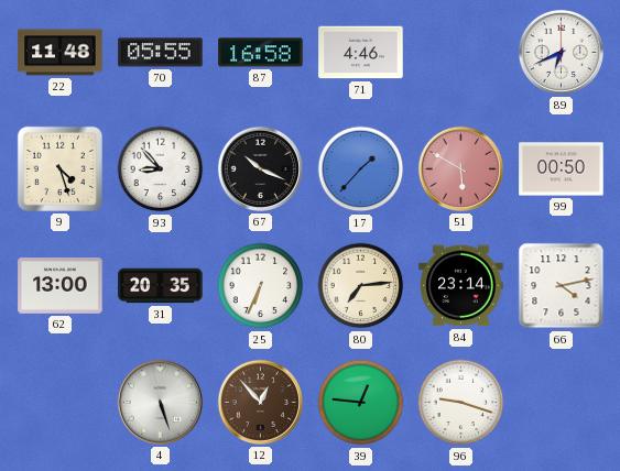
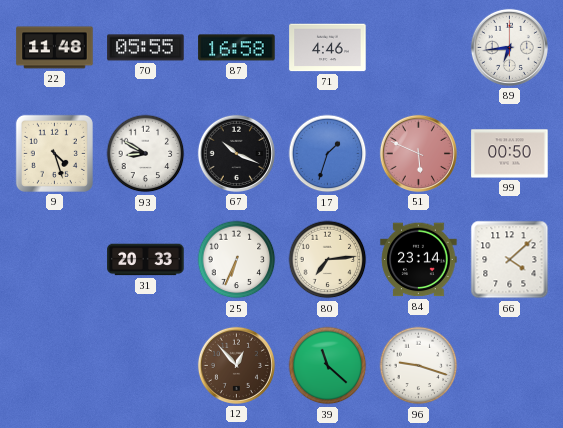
89: 6:41 -> 6:44
93: 8:53 -> 8:50
17: 1:37 -> 1:33
51: 5:50 -> 5:49
62: 13:00 -> none
31: 20:35 -> 20:33
66: 4:13 -> 4:08
4: 5:27 -> none
39: 12:46 -> 11:22
